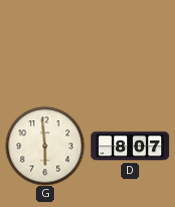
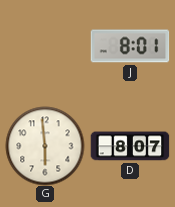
J: none -> 8:01
